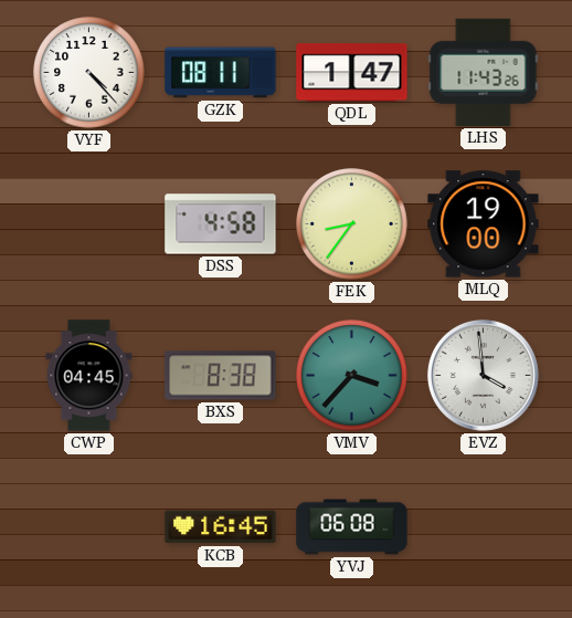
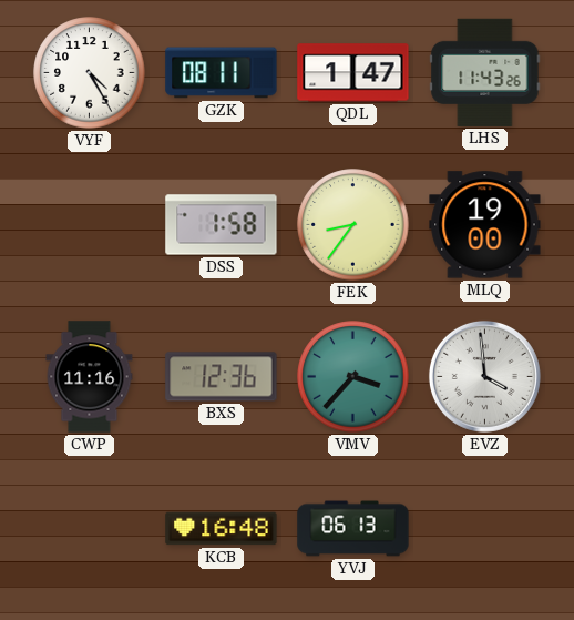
VYF: 4:23 -> 4:25
DSS: 4:58 -> 1:58
CWP: 04:45 -> 11:16
BXS: 8:38 -> 12:36
KCB: 16:45 -> 16:48
YVJ: 06:08 -> 06:13
